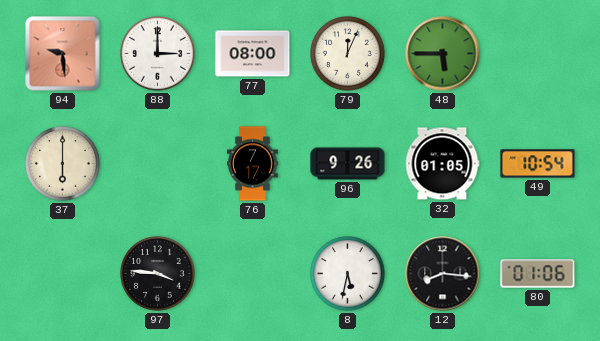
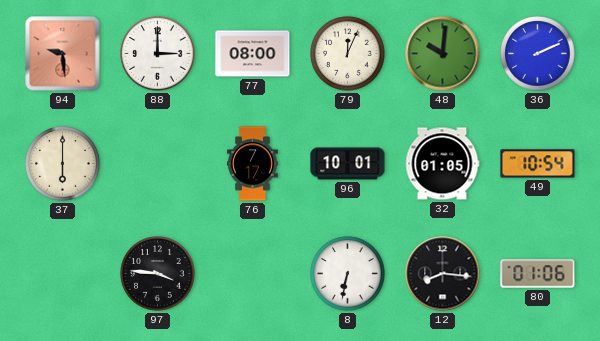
48: 5:45 -> 10:01
36: none -> 2:11
96: 9:26 -> 10:01
8: 5:32 -> 6:32
